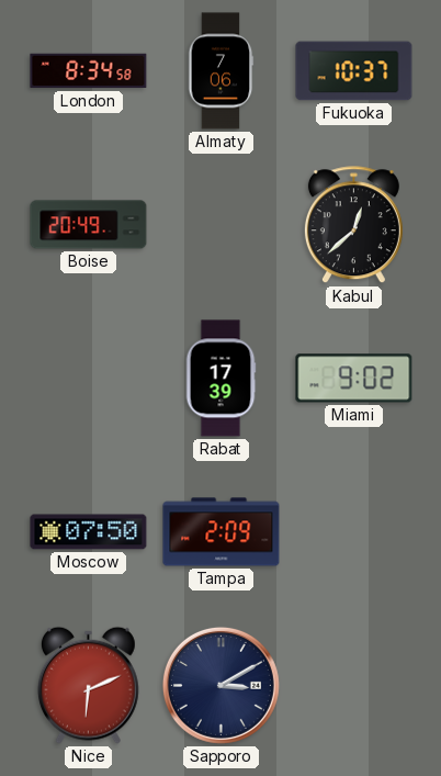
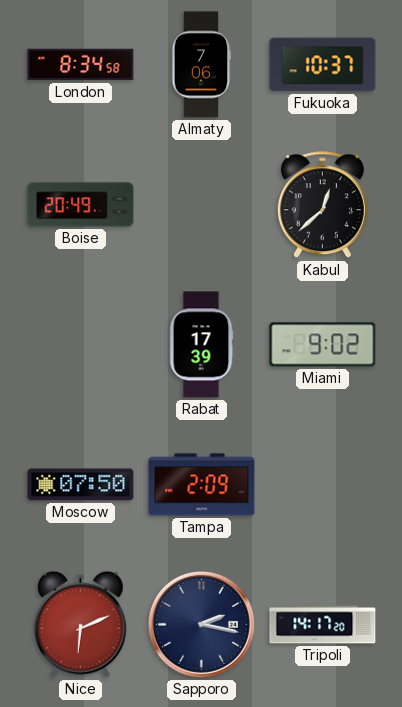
Sapporo: 3:10 -> 2:17
Tripoli: none -> 14:17
